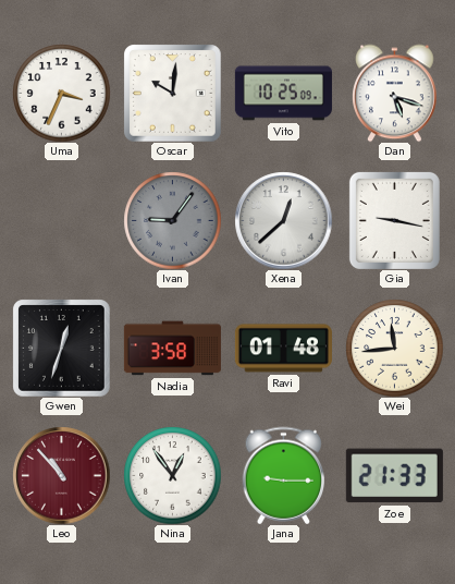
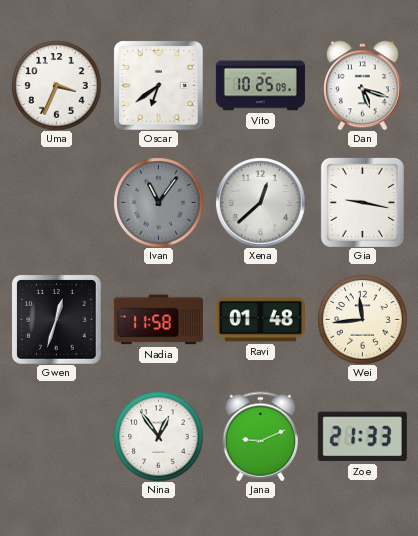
Oscar: 10:01 -> 6:39
Ivan: 9:06 -> 11:06
Nadia: 3:58 -> 11:58
Leo: 10:53 -> none
Jana: 9:15 -> 9:11
